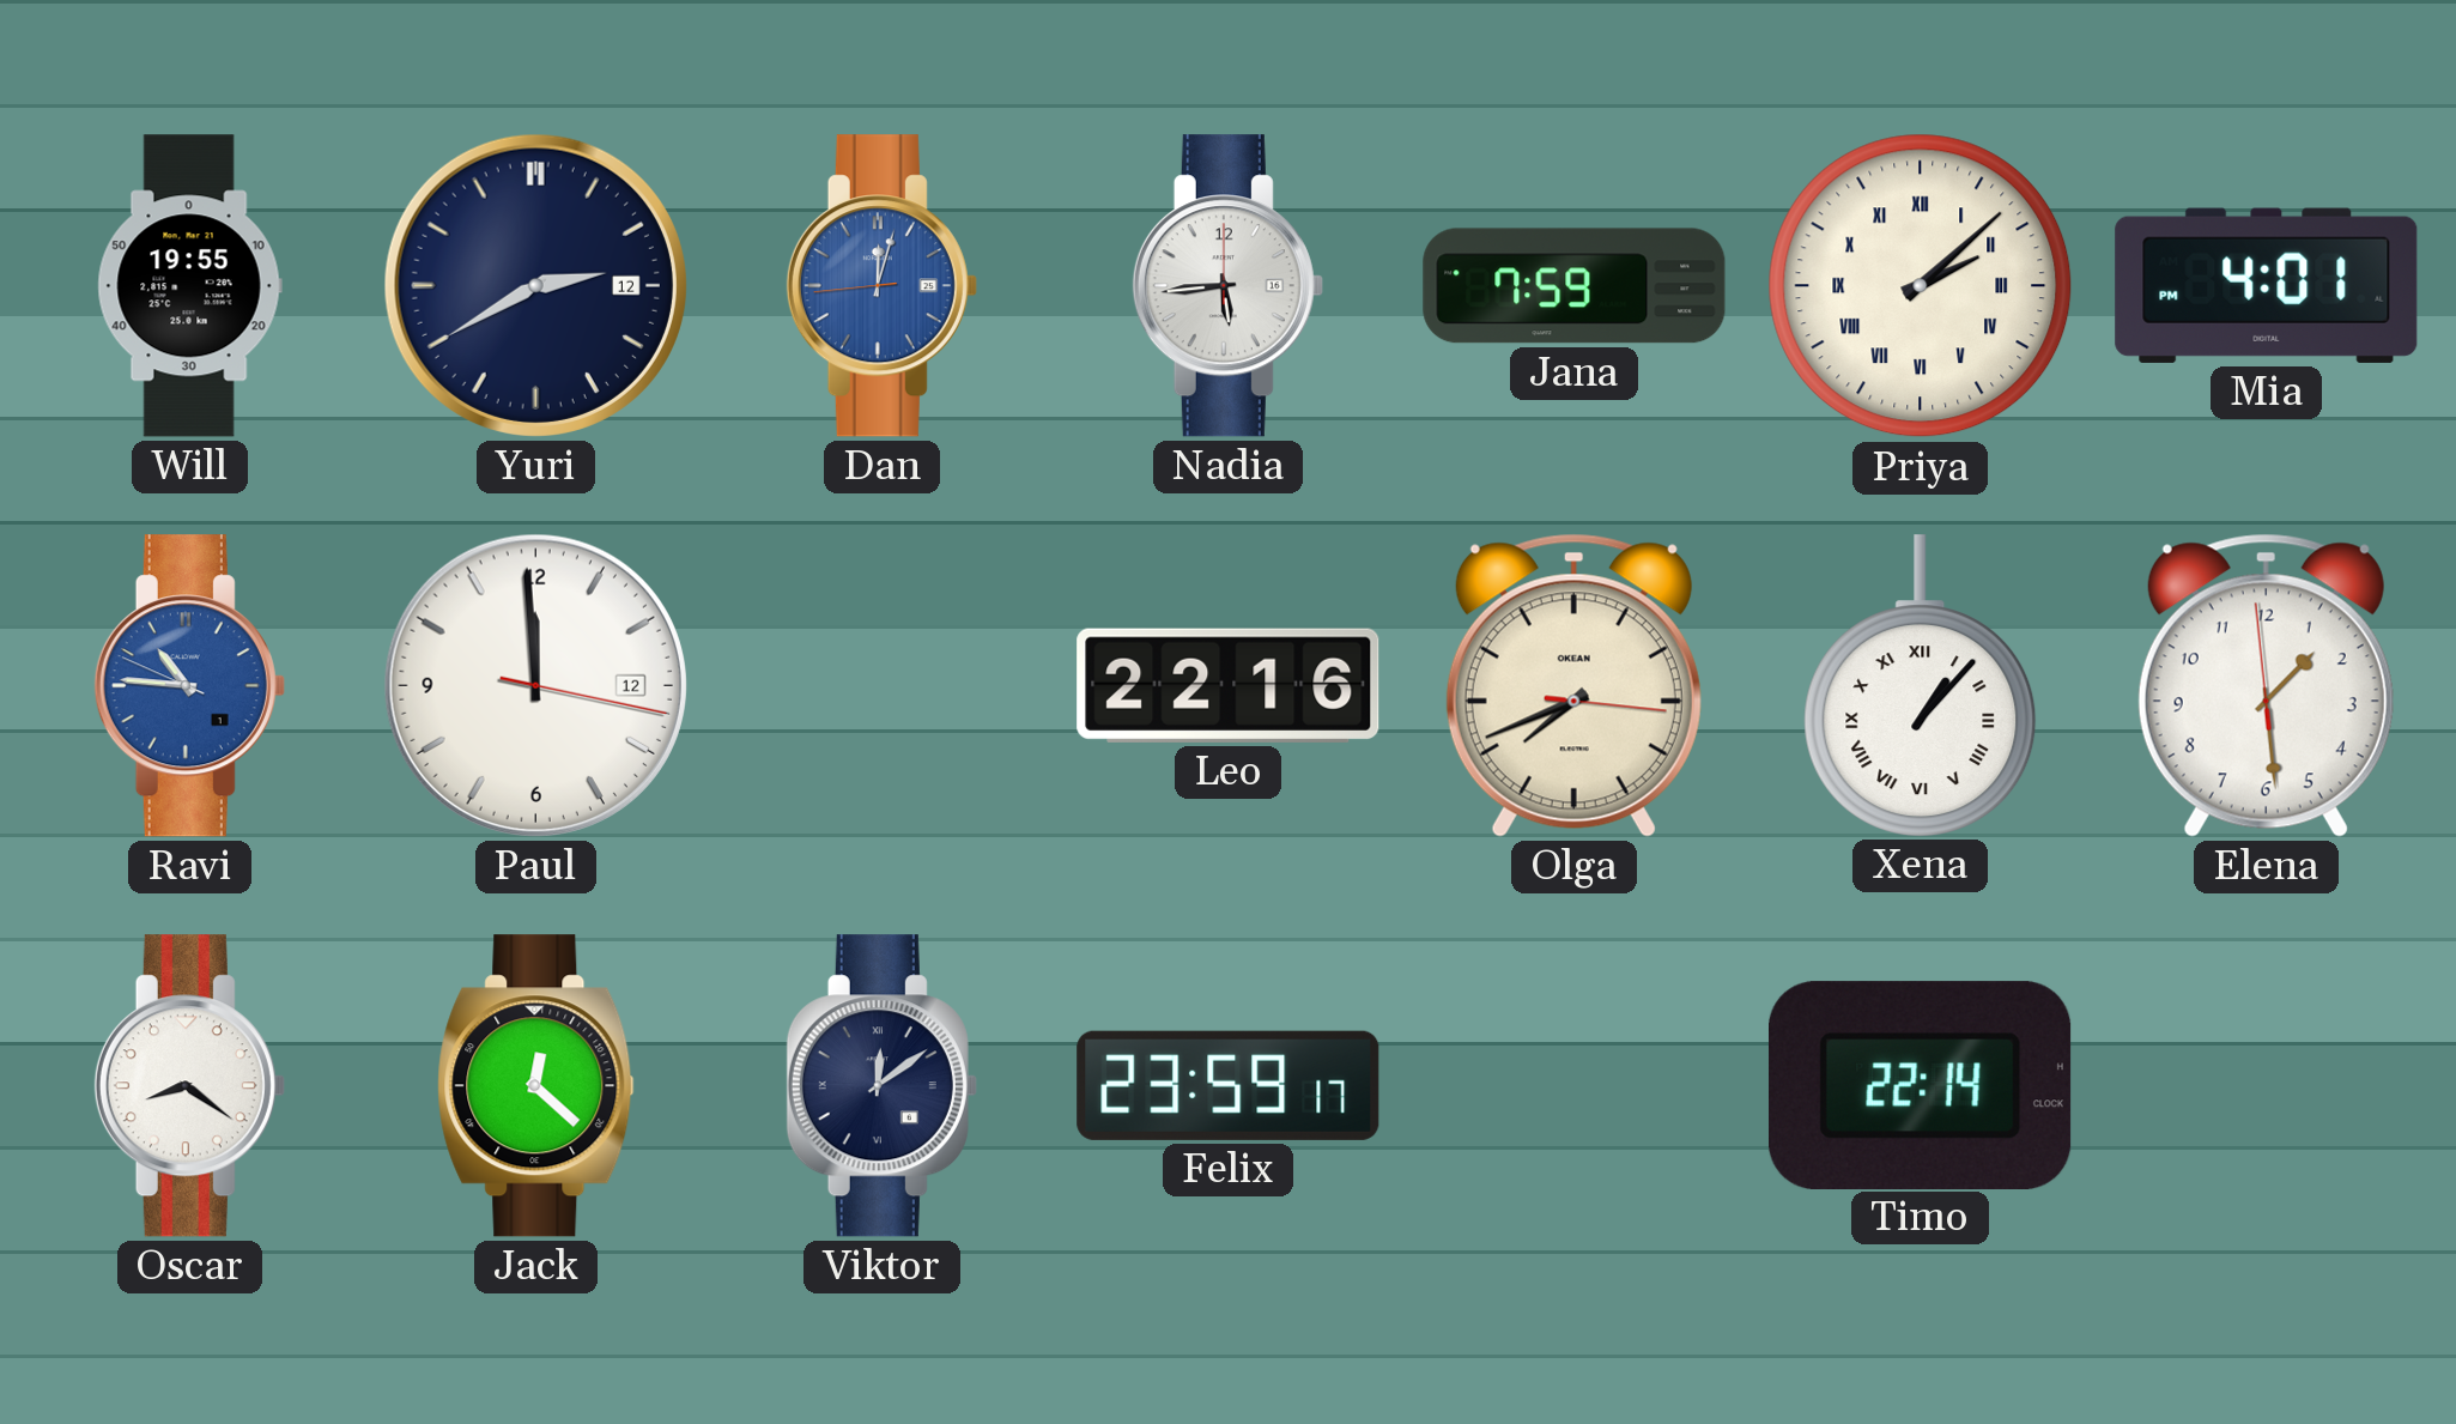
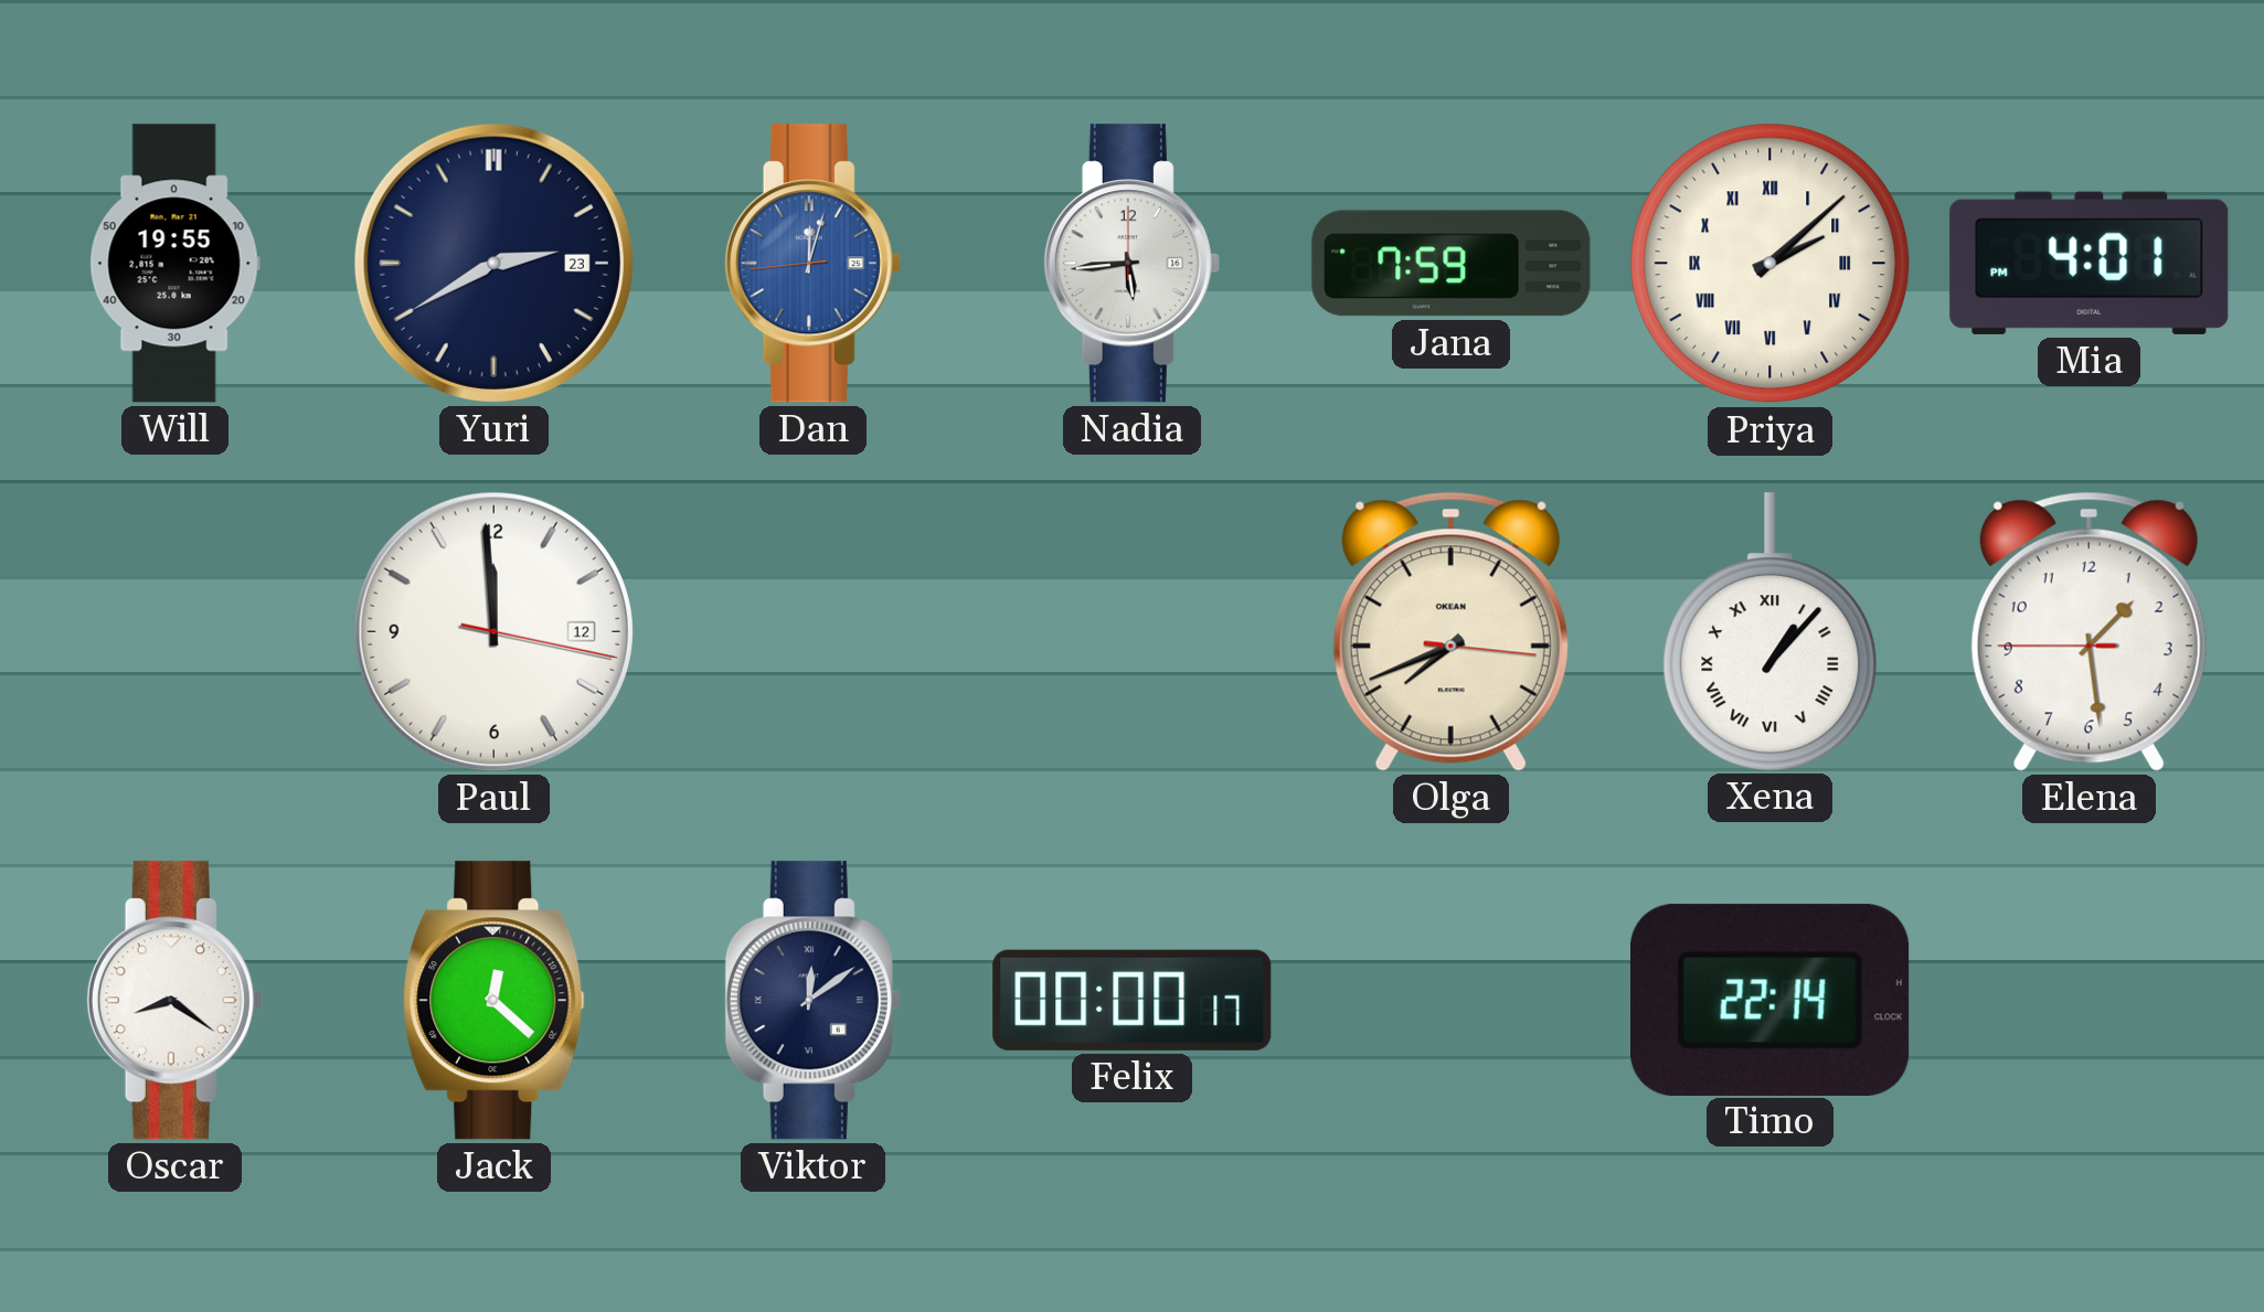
Yuri date: 12 -> 23
Ravi: 10:45 -> none
Leo: 22:16 -> none
Elena: 1:28:59 -> 1:28:45
Felix: 23:59 -> 00:00
